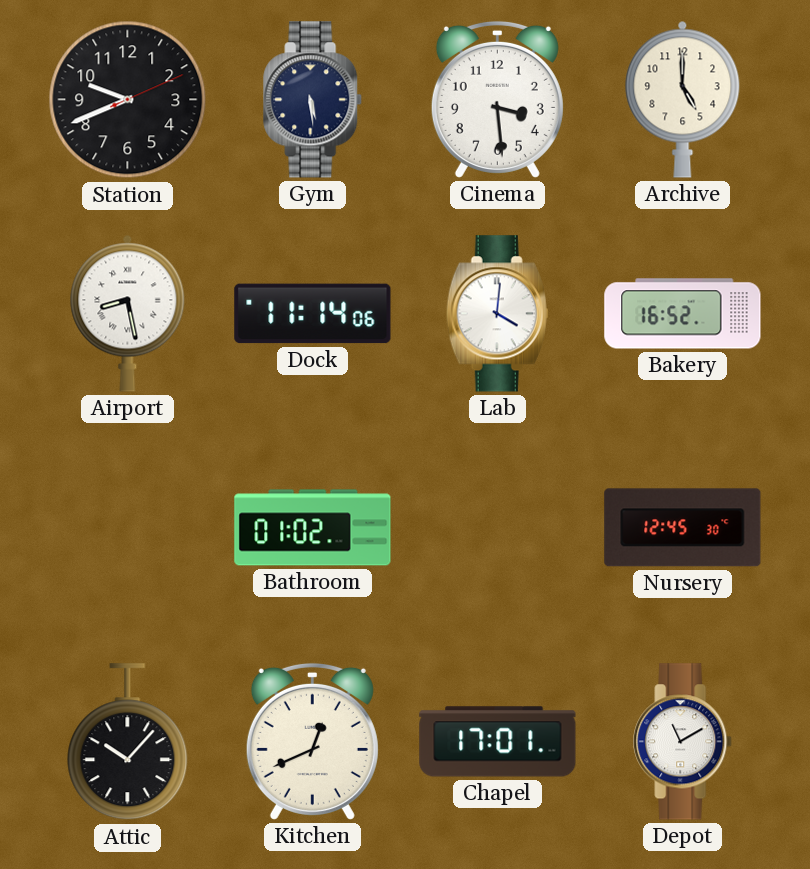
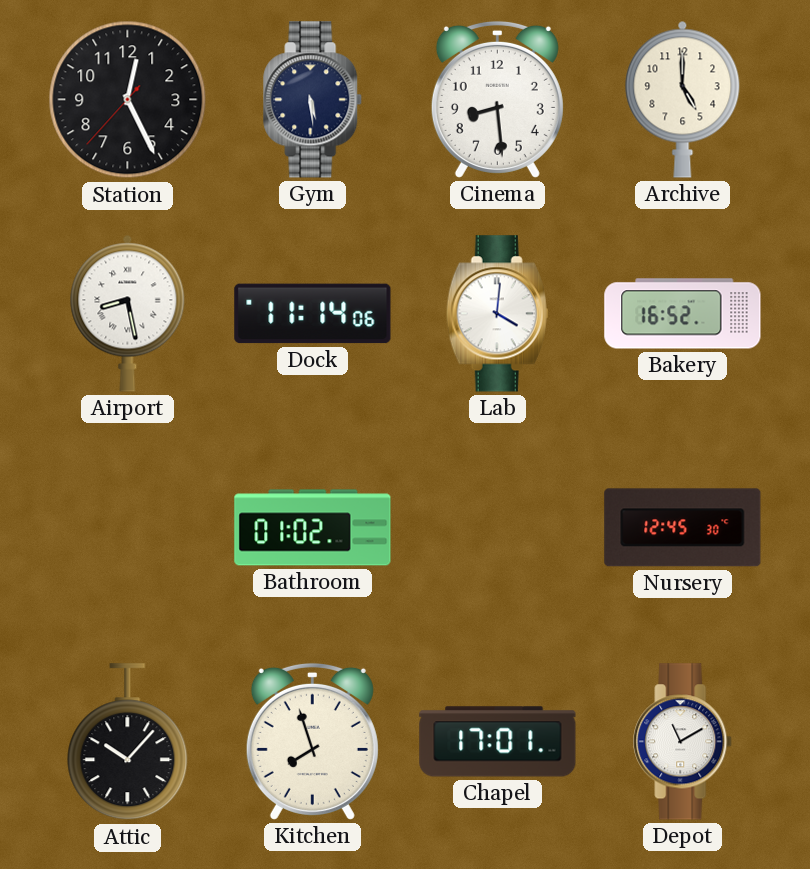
Station: 9:41 -> 12:25
Cinema: 3:29 -> 8:29
Kitchen: 12:41 -> 7:57
